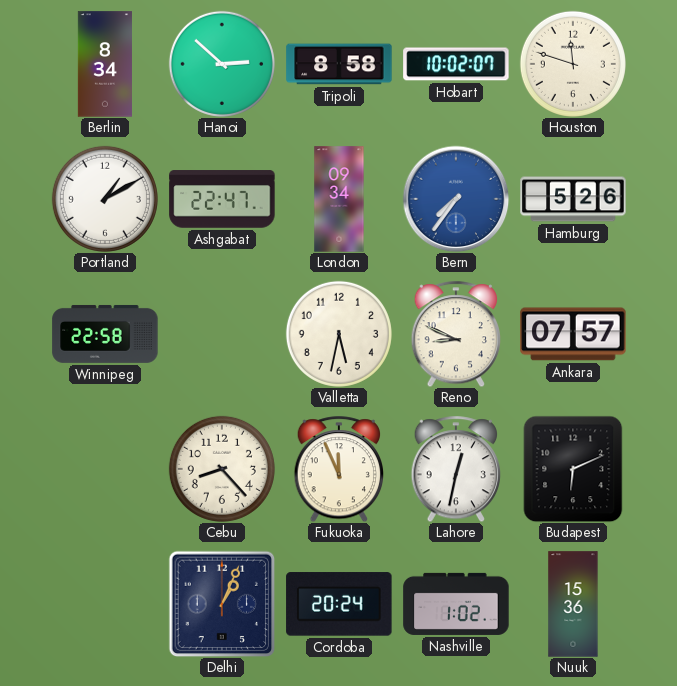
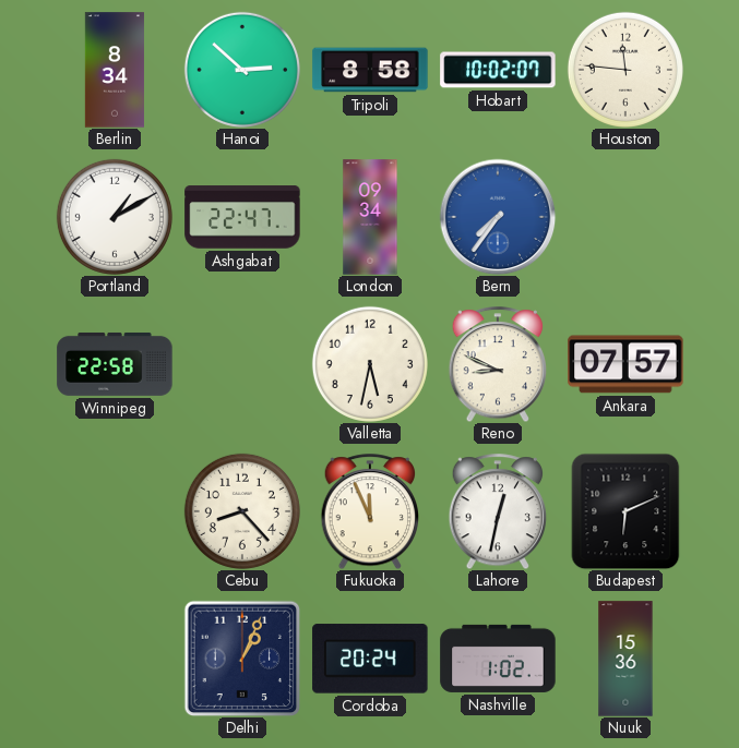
Houston: 11:48 -> 11:46
Hamburg: 5:26 -> none
